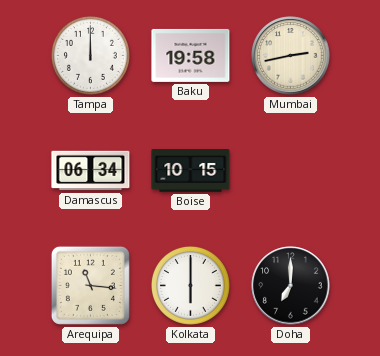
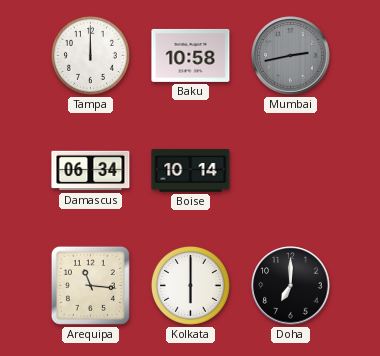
Baku: 19:58 -> 10:58
Mumbai dial: cream -> grey
Boise: 10:15 -> 10:14
